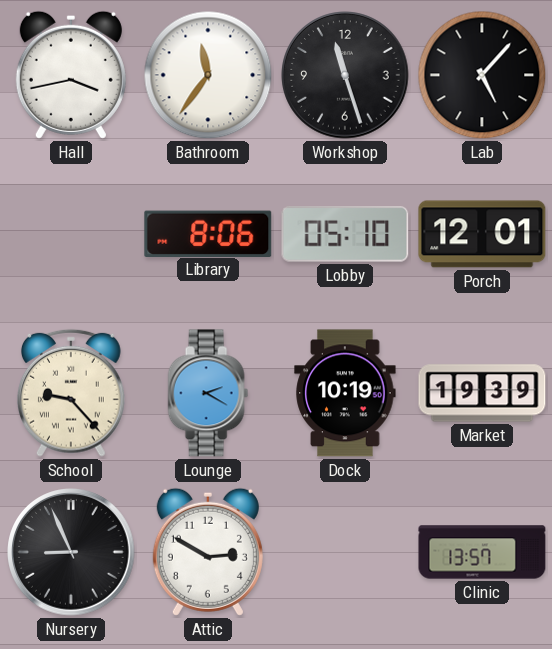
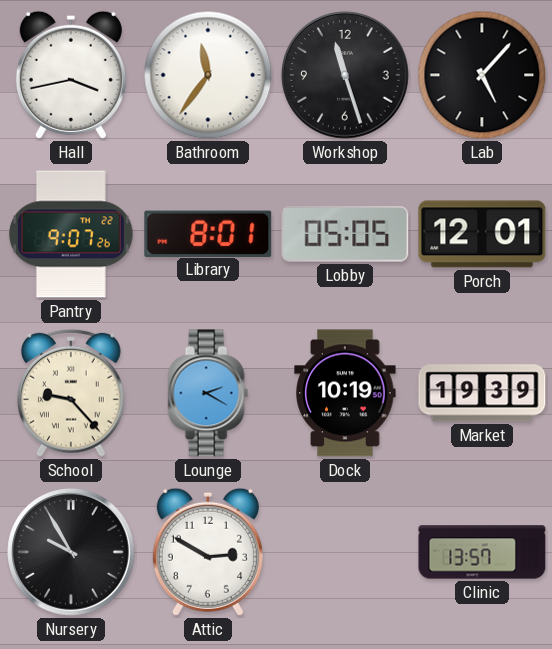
Pantry: none -> 9:07
Library: 8:06 -> 8:01
Lobby: 05:10 -> 05:05
Nursery: 8:56 -> 9:55
